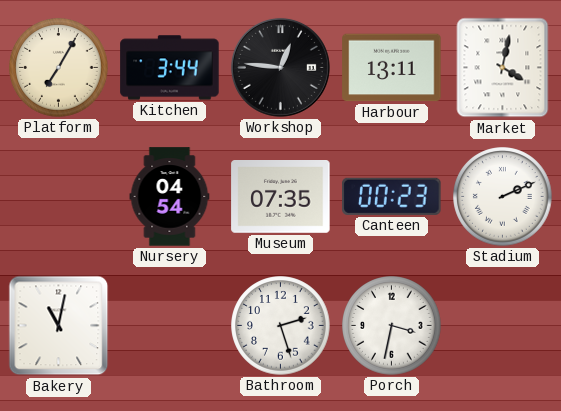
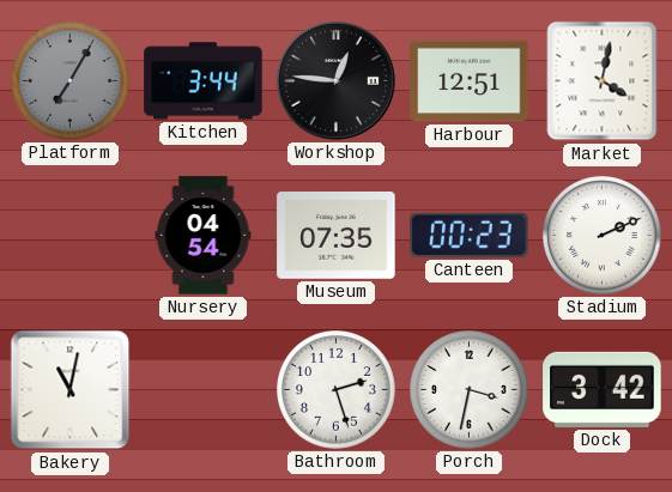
Platform dial: cream -> grey
Harbour: 13:11 -> 12:51
Dock: none -> 3:42
